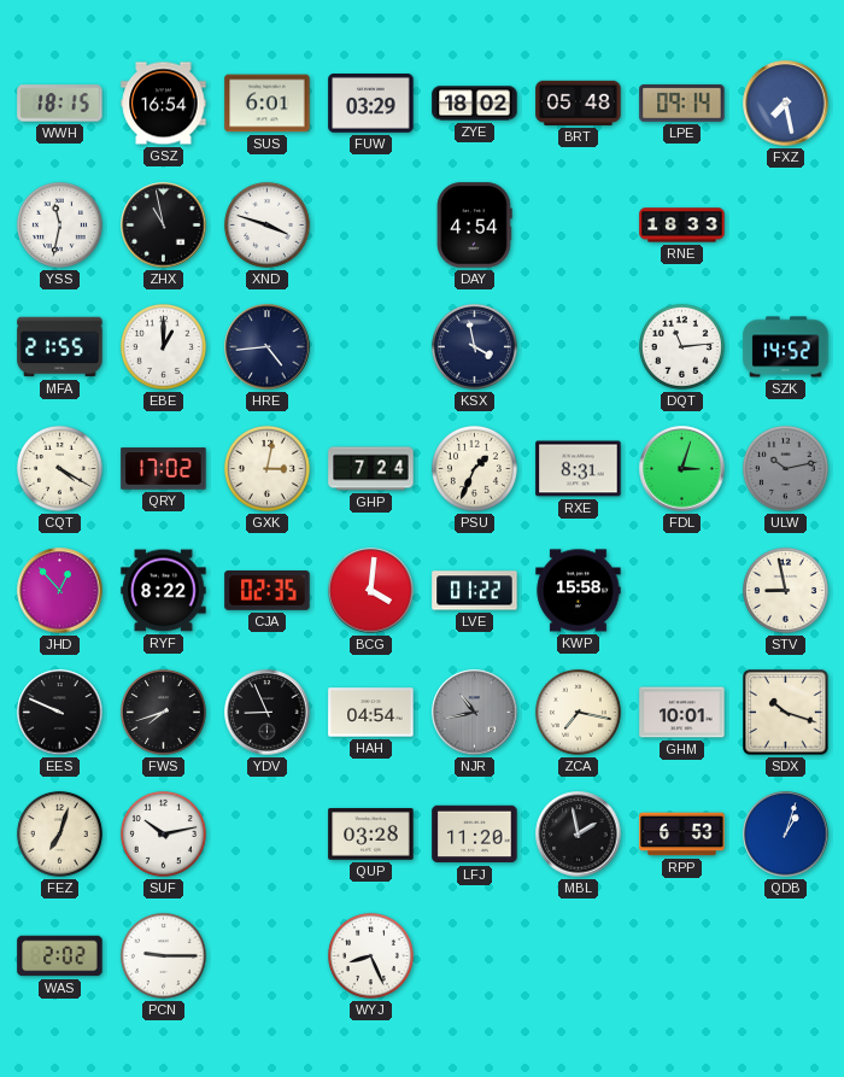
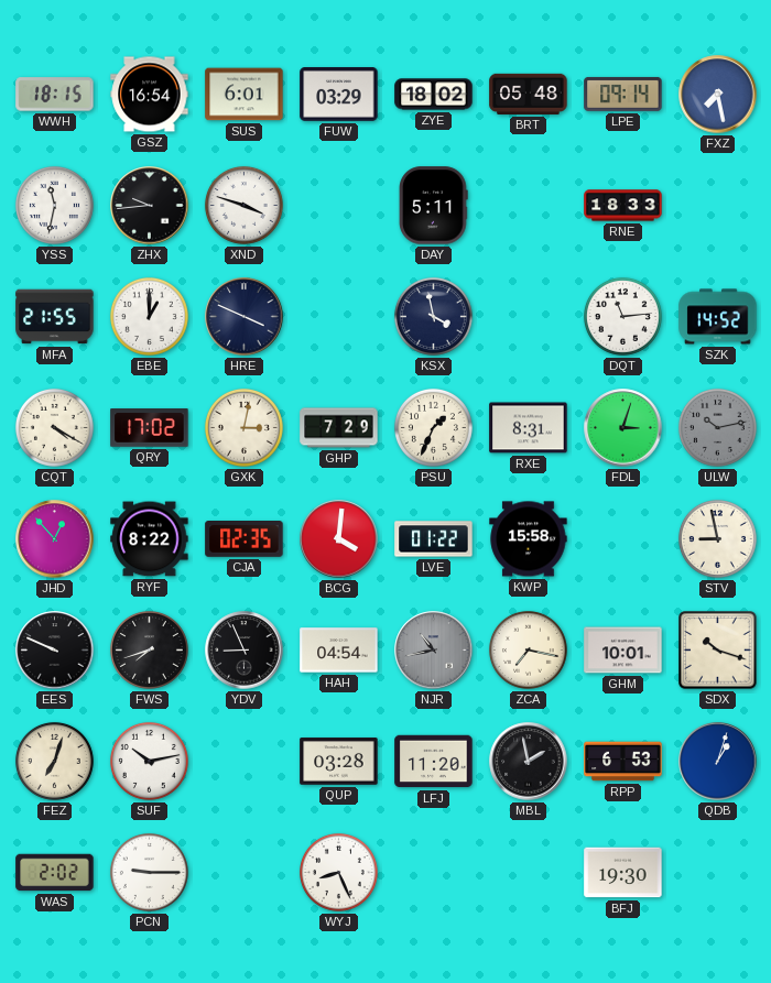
ZHX: 10:58 -> 9:44
DAY: 4:54 -> 5:11
HRE: 4:44 -> 3:49
GHP: 7:24 -> 7:29
BFJ: none -> 19:30
